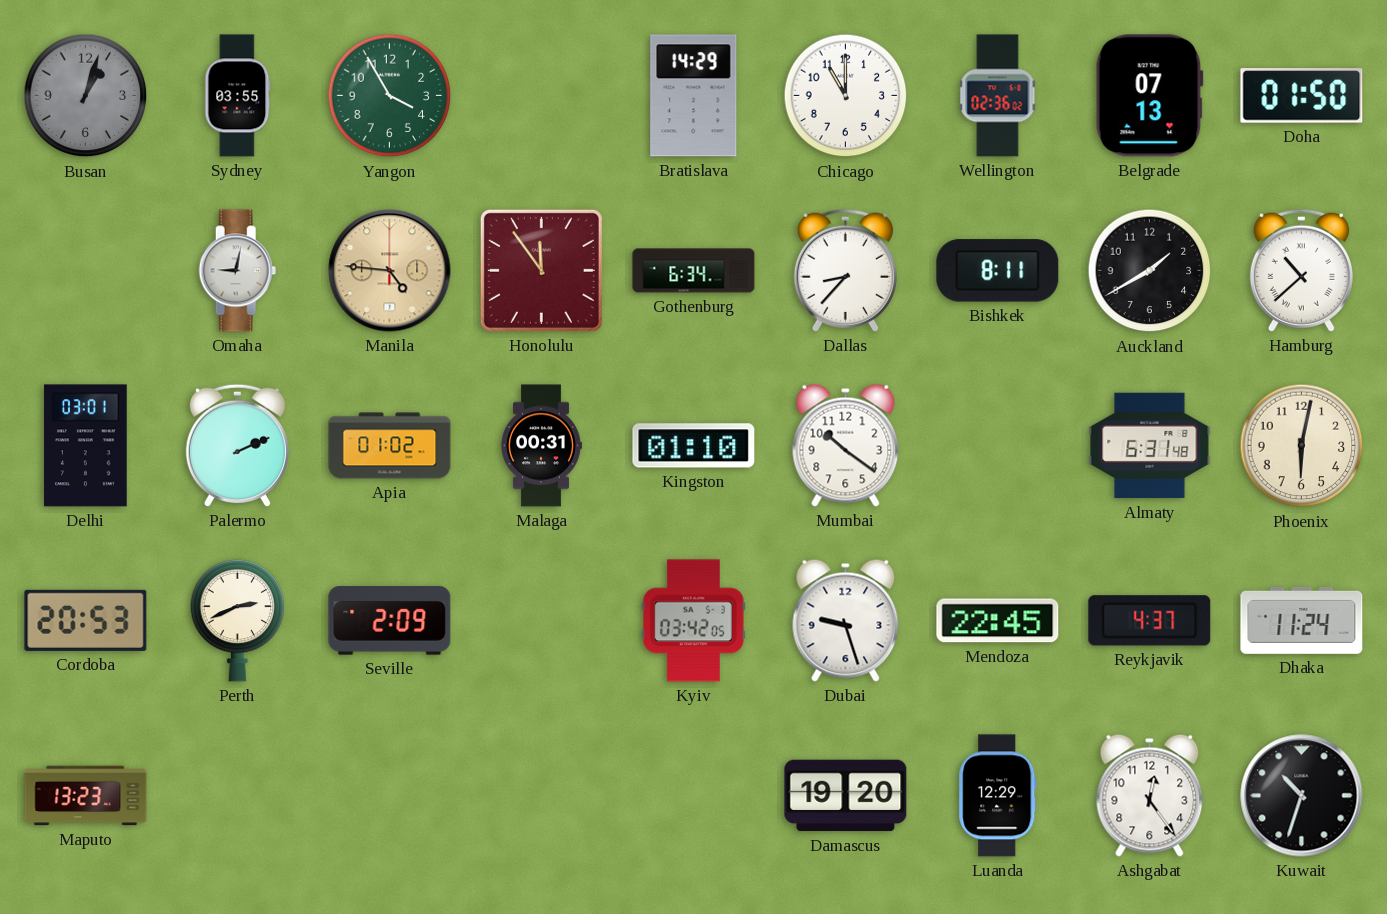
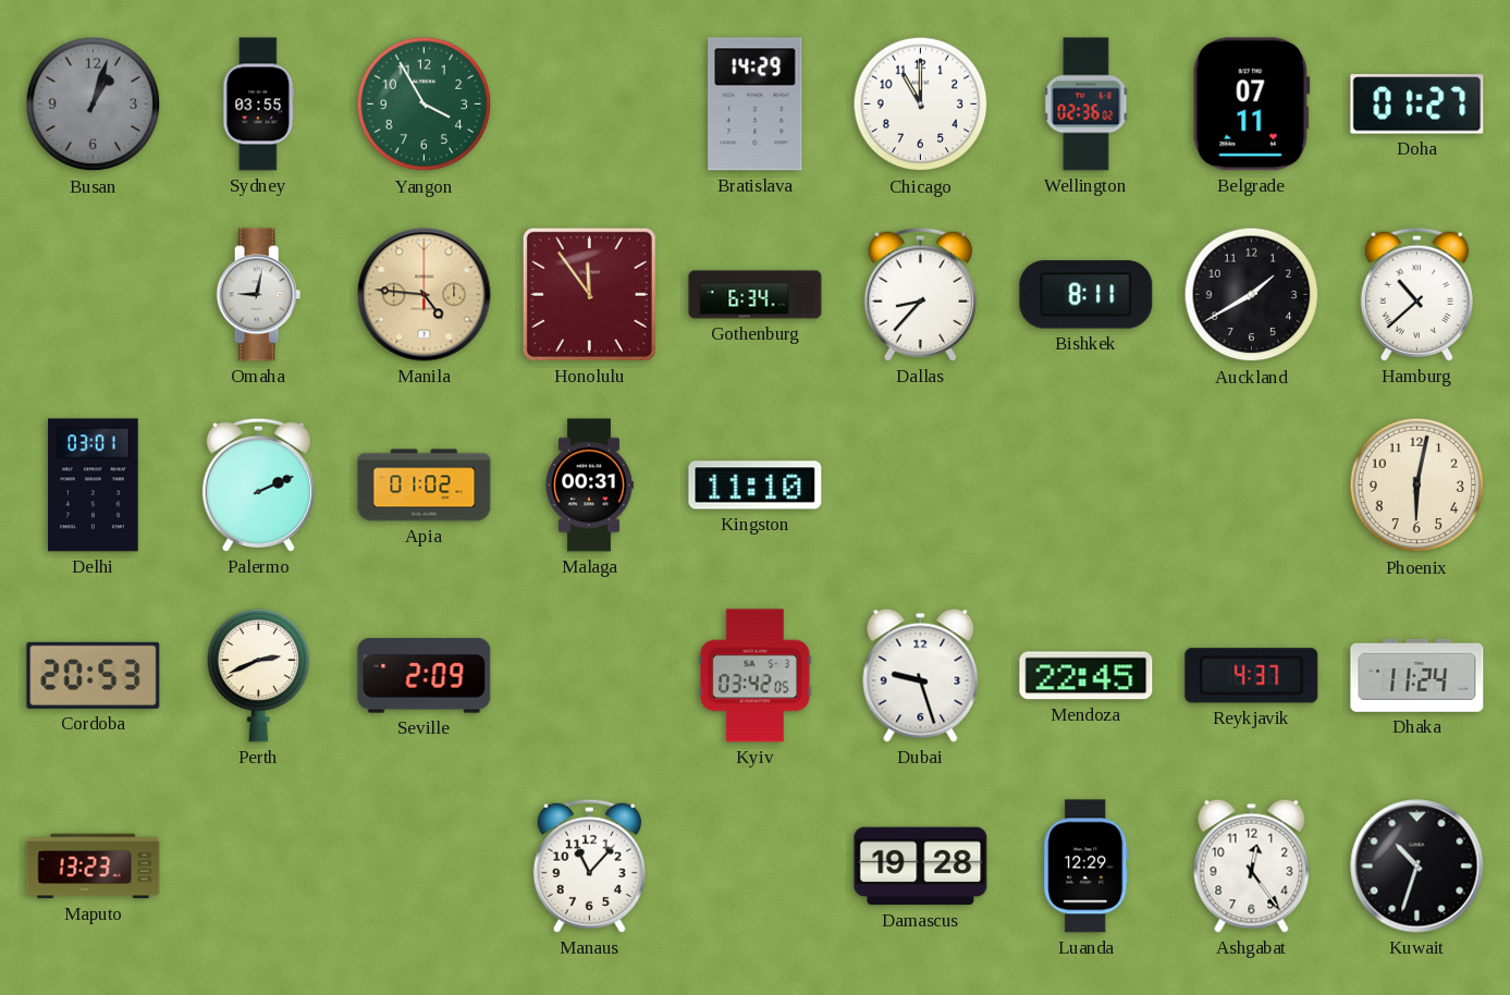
Belgrade: 07:13 -> 07:11
Doha: 01:50 -> 01:27
Kingston: 01:10 -> 11:10
Mumbai: 10:21 -> none
Almaty: 6:31 -> none
Manaus: none -> 11:07
Damascus: 19:20 -> 19:28
